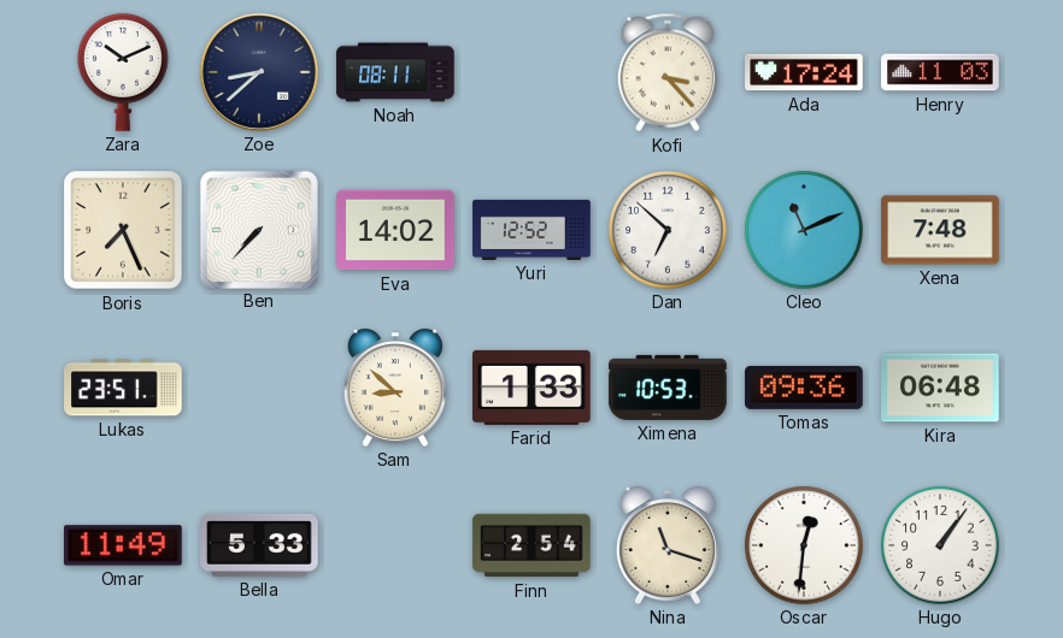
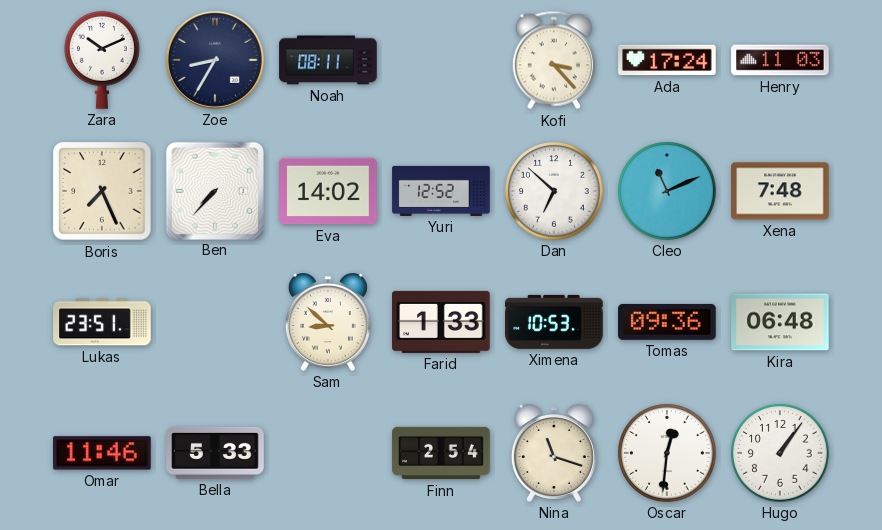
Zoe: 8:38 -> 8:35
Omar: 11:49 -> 11:46
